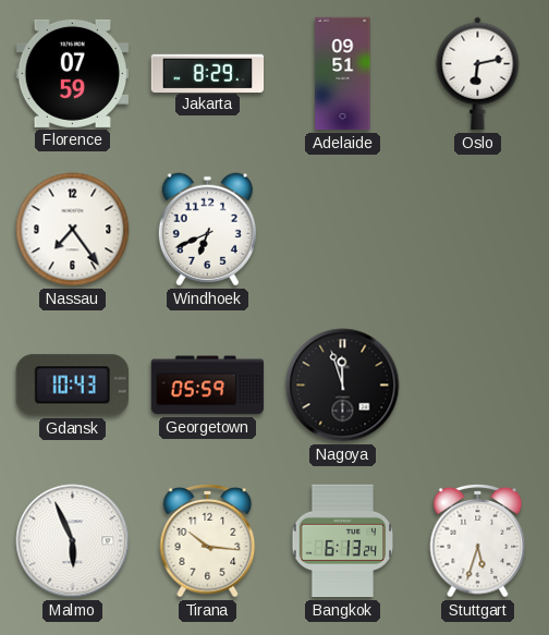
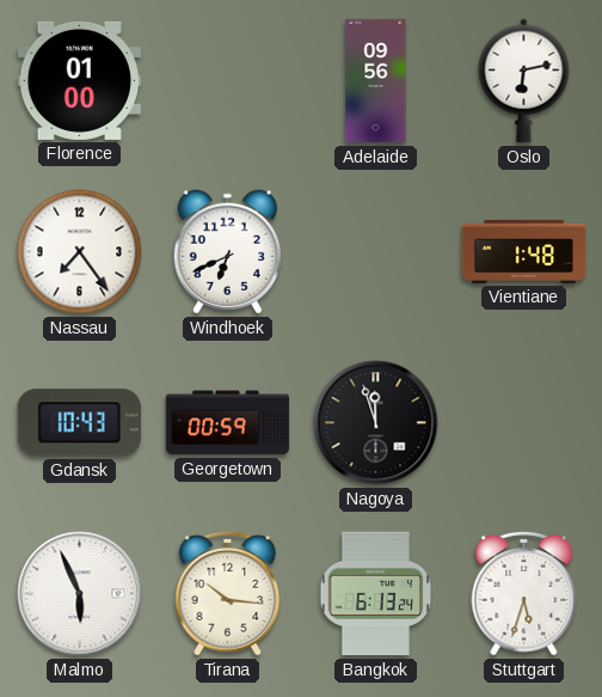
Florence: 07:59 -> 01:00
Jakarta: 8:29 -> none
Adelaide: 09:51 -> 09:56
Vientiane: none -> 1:48
Georgetown: 05:59 -> 00:59
